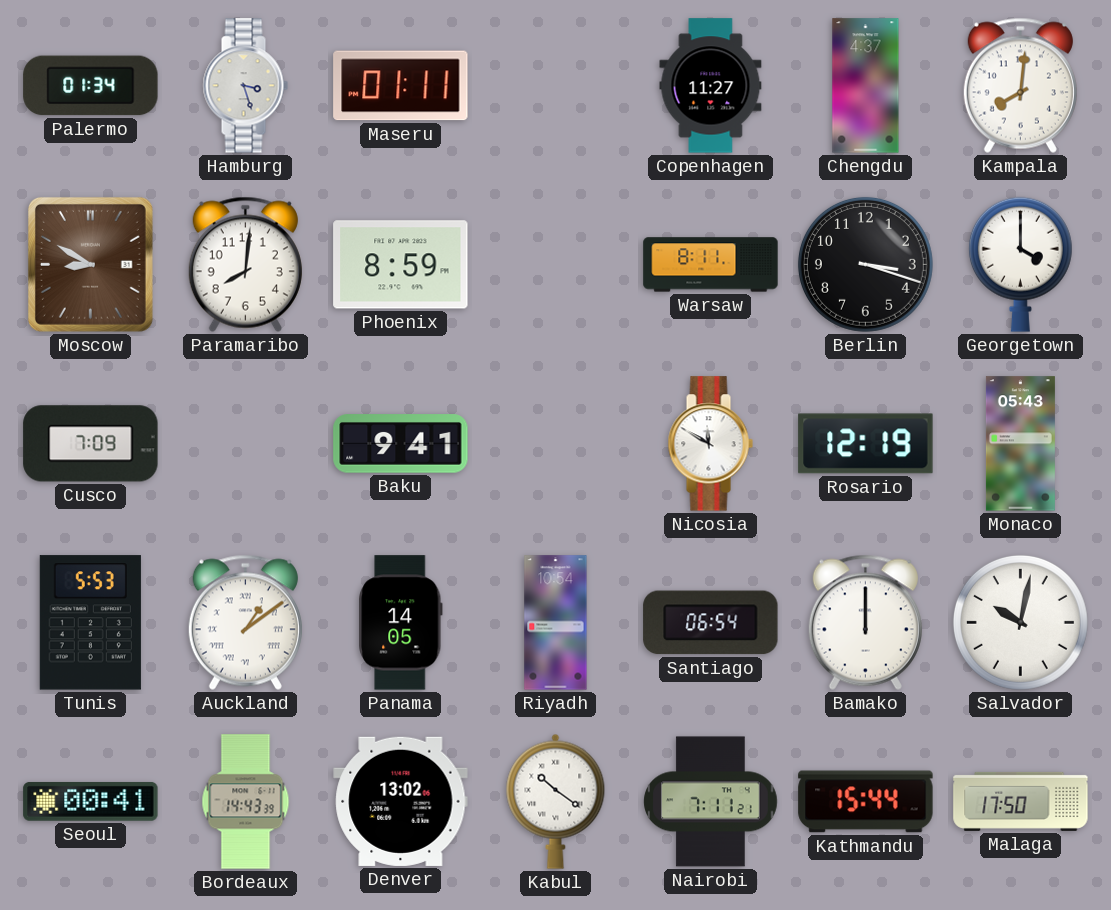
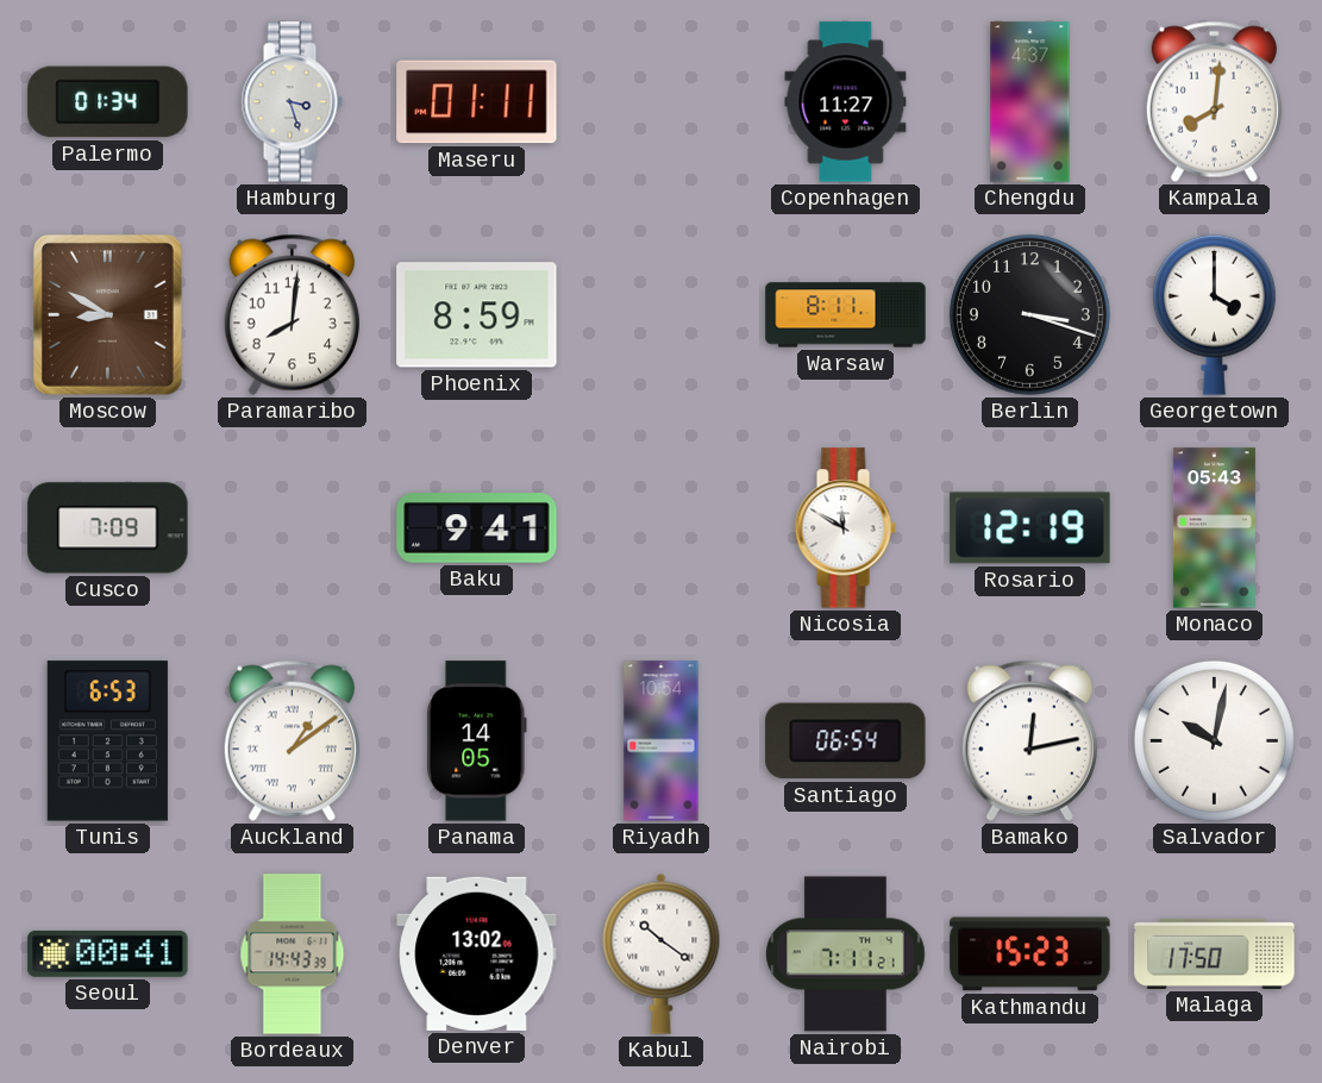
Tunis: 5:53 -> 6:53
Bamako: 12:00 -> 12:13
Kathmandu: 15:44 -> 15:23
